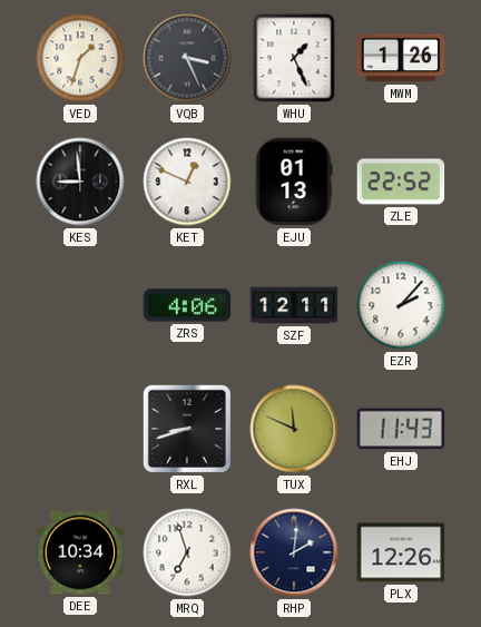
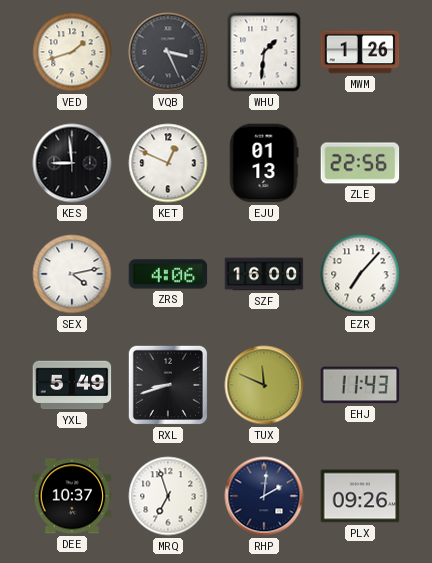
VED: 1:33 -> 1:42
WHU: 1:26 -> 1:31
ZLE: 22:52 -> 22:56
SEX: none -> 4:13
SZF: 12:11 -> 16:00
EZR: 2:07 -> 7:07
YXL: none -> 5:49
DEE: 10:34 -> 10:37
PLX: 12:26 -> 09:26
